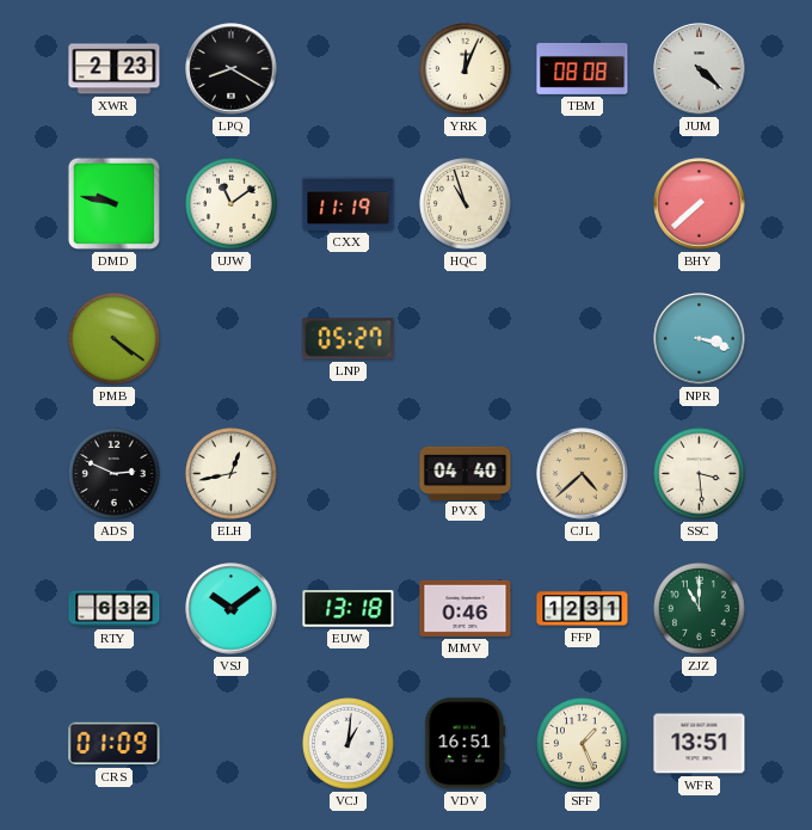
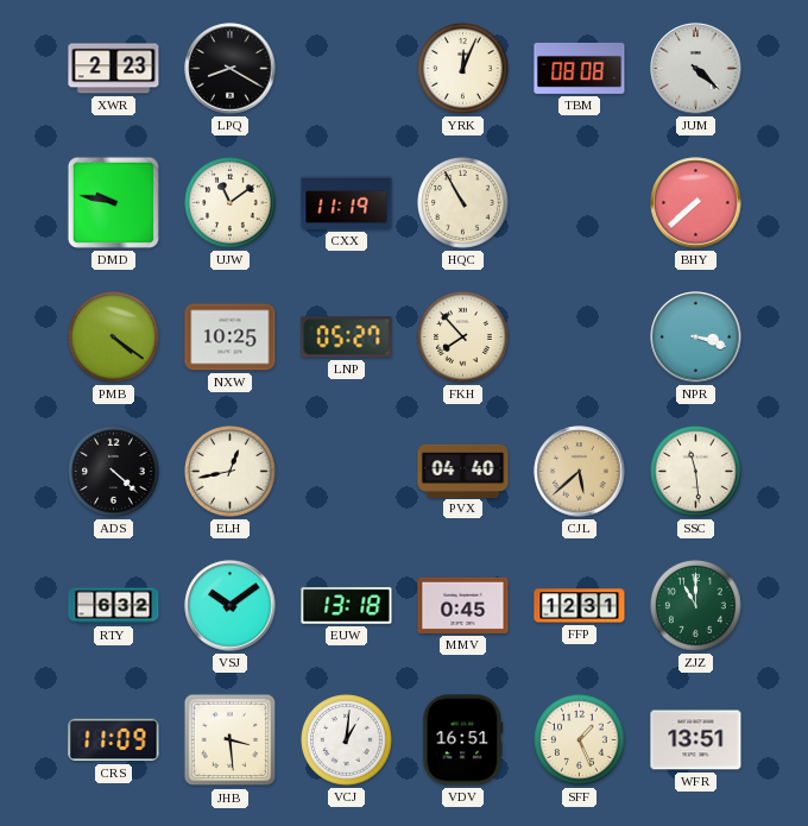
HQC: 10:57 -> 10:55
NXW: none -> 10:25
FKH: none -> 7:53
ADS: 2:49 -> 4:22
CJL: 4:38 -> 5:38
SSC: 3:29 -> 11:29
MMV: 0:46 -> 0:45
CRS: 01:09 -> 11:09
JHB: none -> 3:29
